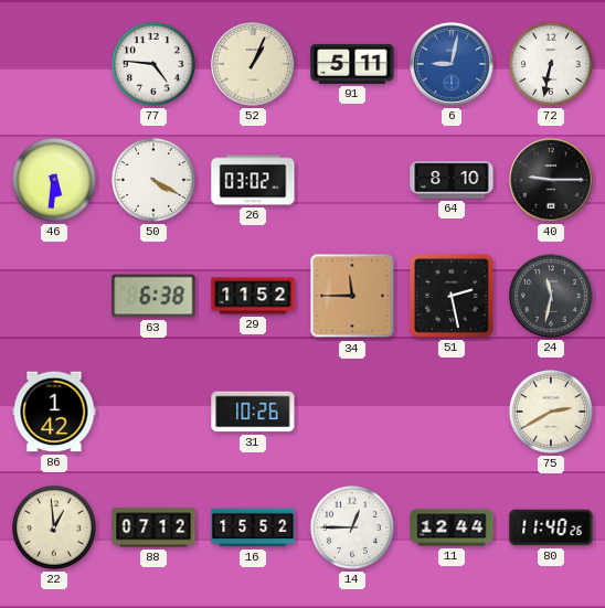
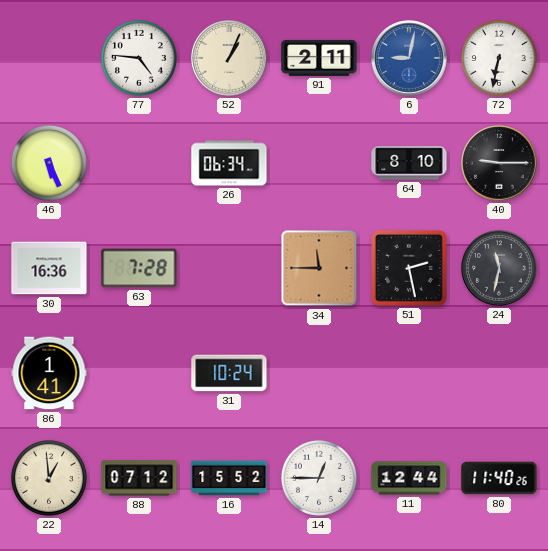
91: 5:11 -> 2:11
46: 5:31 -> 5:26
50: 4:20 -> none
26: 03:02 -> 06:34
30: none -> 16:36
63: 6:38 -> 7:28
29: 11:52 -> none
86: 1:42 -> 1:41
31: 10:26 -> 10:24
75: 2:40 -> none
